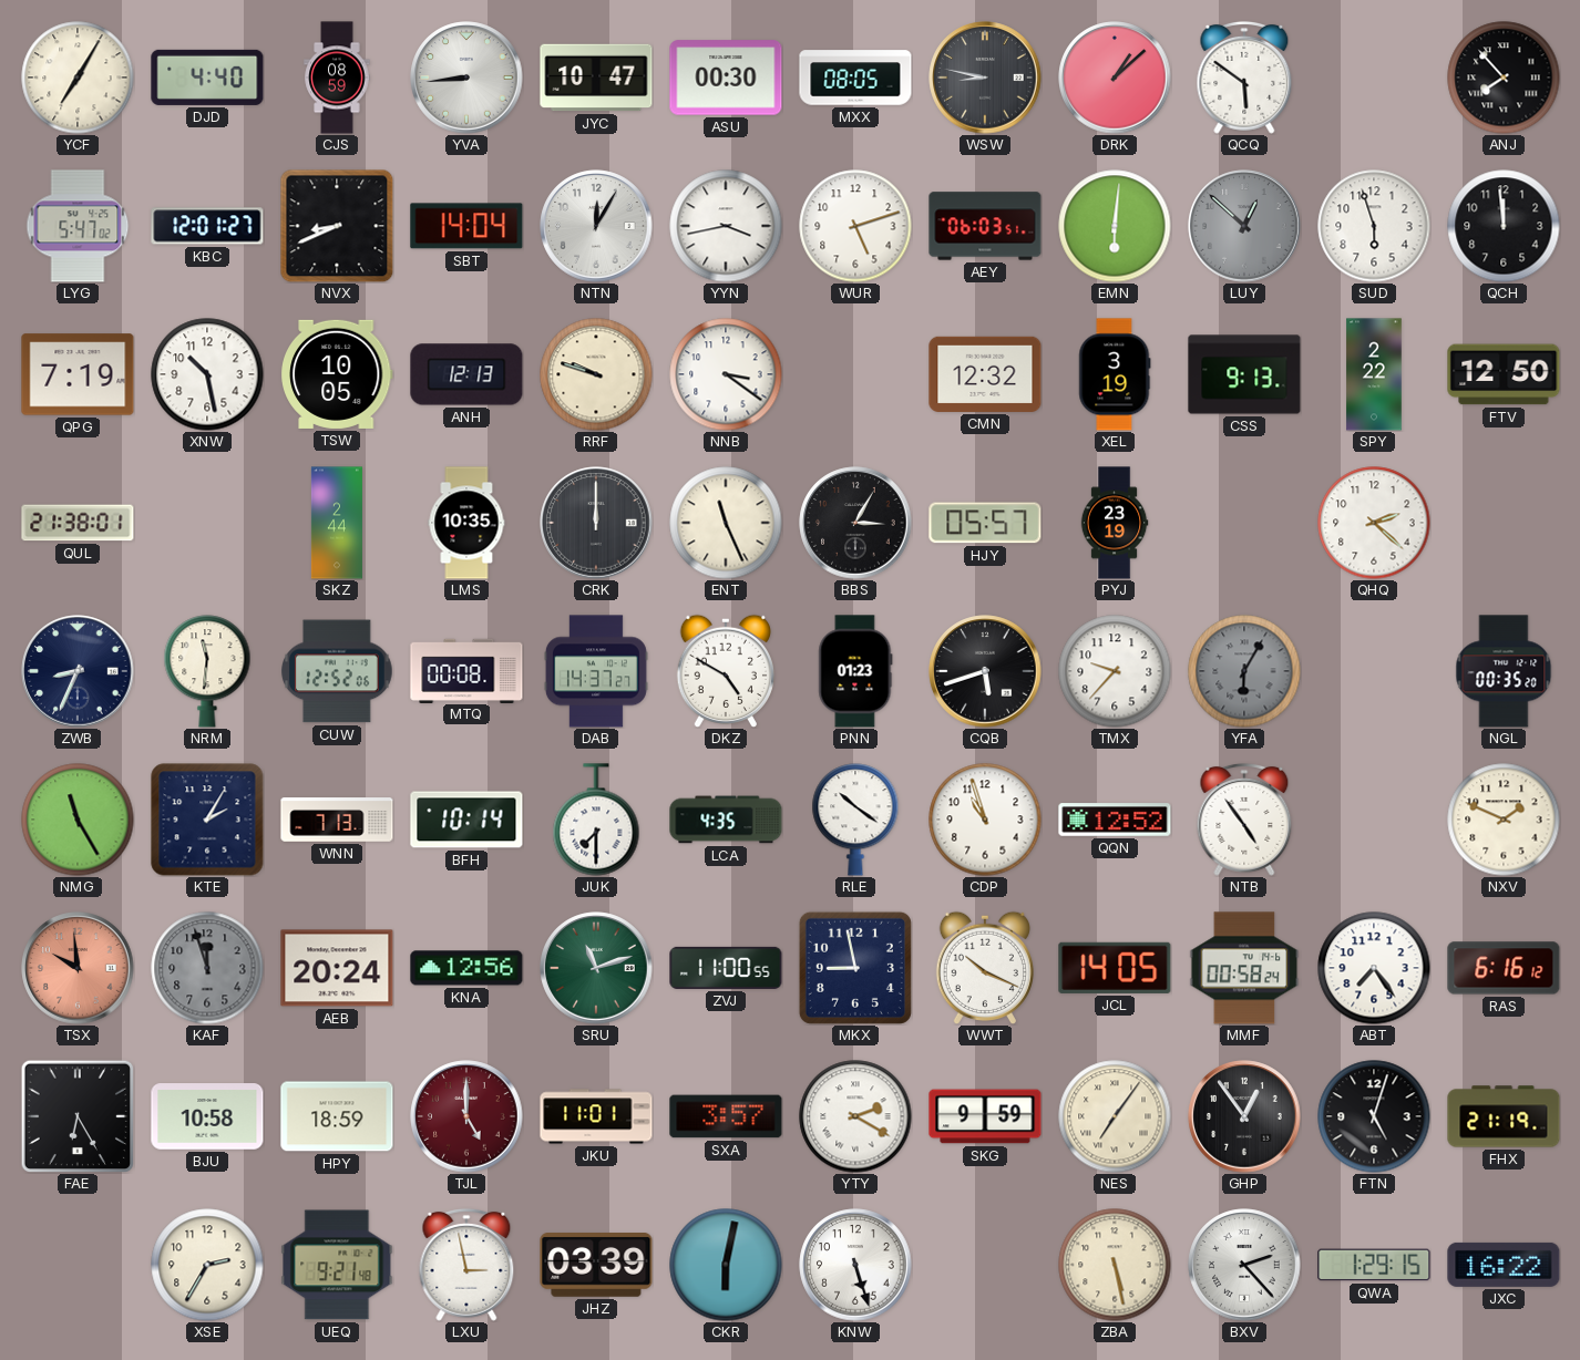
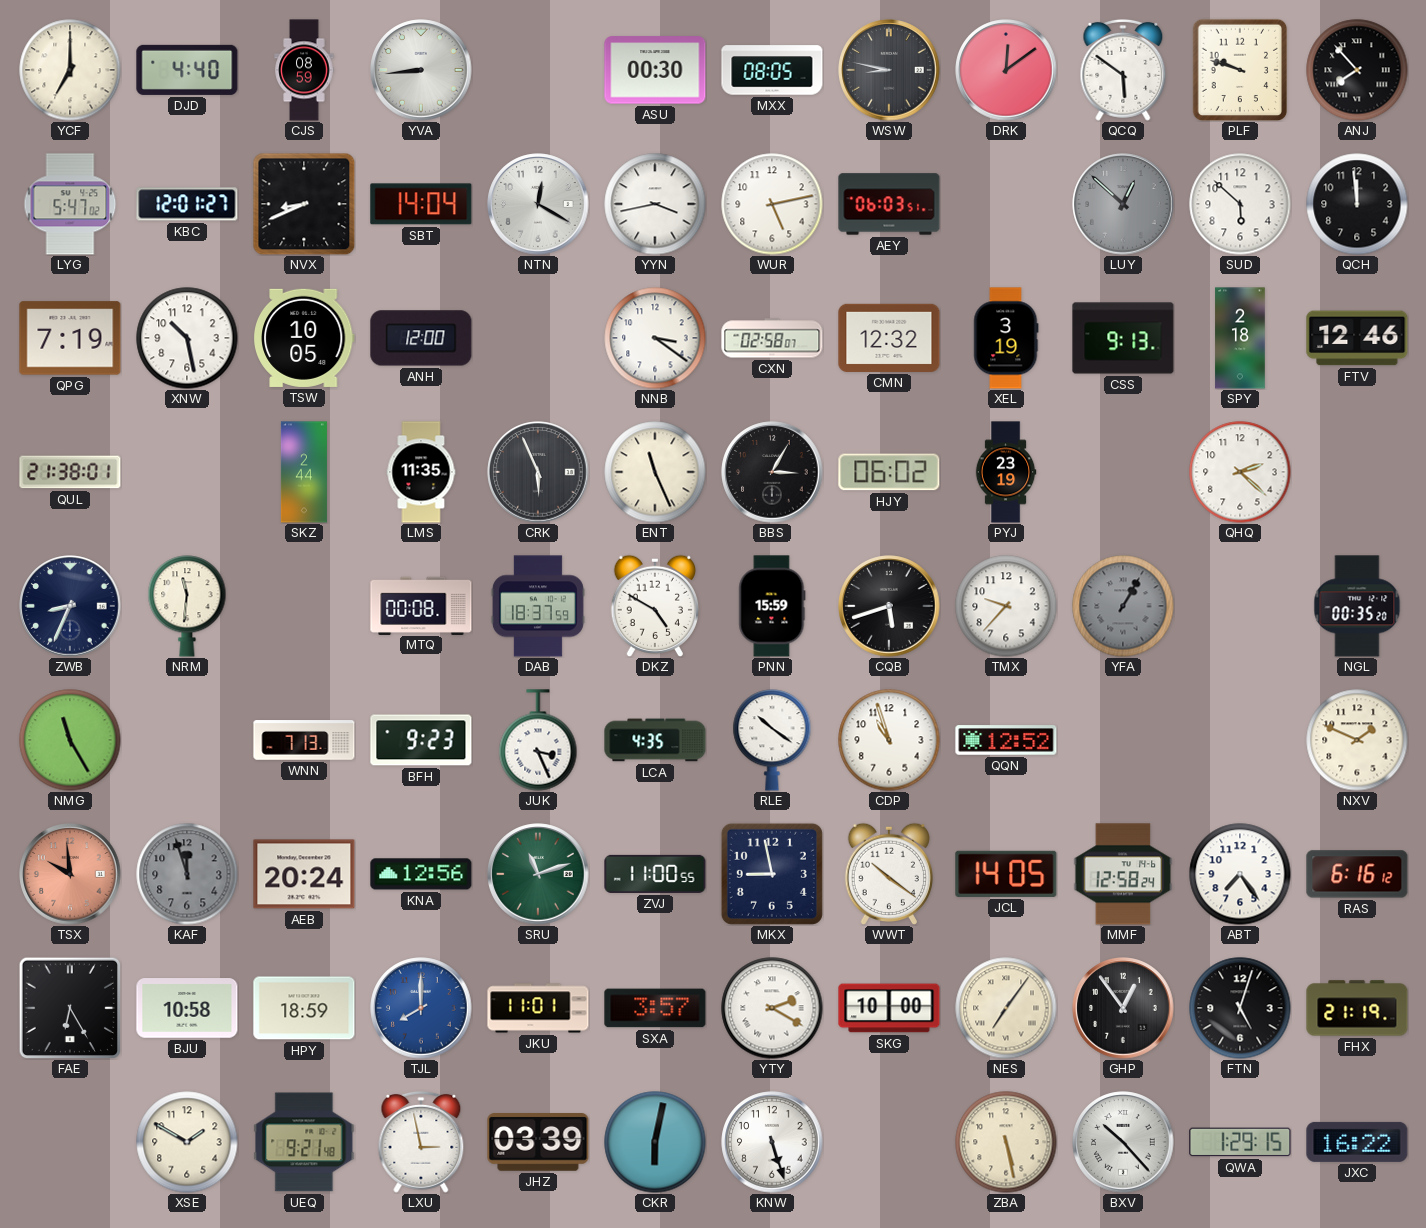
YCF: 7:05 -> 7:00
JYC: 10:47 -> none
DRK: 1:08 -> 12:09
PLF: none -> 9:48
NTN: 12:05 -> 12:20
WUR: 5:12 -> 5:13
EMN: 6:01 -> none
SUD: 5:57 -> 5:52
ANH: 12:13 -> 12:00
RRF: 9:48 -> none
CXN: none -> 02:58
SPY: 2:22 -> 2:18
FTV: 12:50 -> 12:46
LMS: 10:35 -> 11:35
CRK: 12:00 -> 5:56
HJY: 05:57 -> 06:02
CUW: 12:52 -> none
DAB: 14:37 -> 18:37
PNN: 01:23 -> 15:59
YFA: 6:05 -> 1:05
KTE: 2:05 -> none
BFH: 10:14 -> 9:23
JUK: 7:30 -> 3:26
NTB: 4:54 -> none
WWT: 10:19 -> 10:21
MMF: 00:58 -> 12:58
TJL: 5:00 -> 8:00
TJL dial: burgundy -> blue
SKG: 9:59 -> 10:00
XSE: 2:35 -> 1:50
BXV: 2:23 -> 10:23
